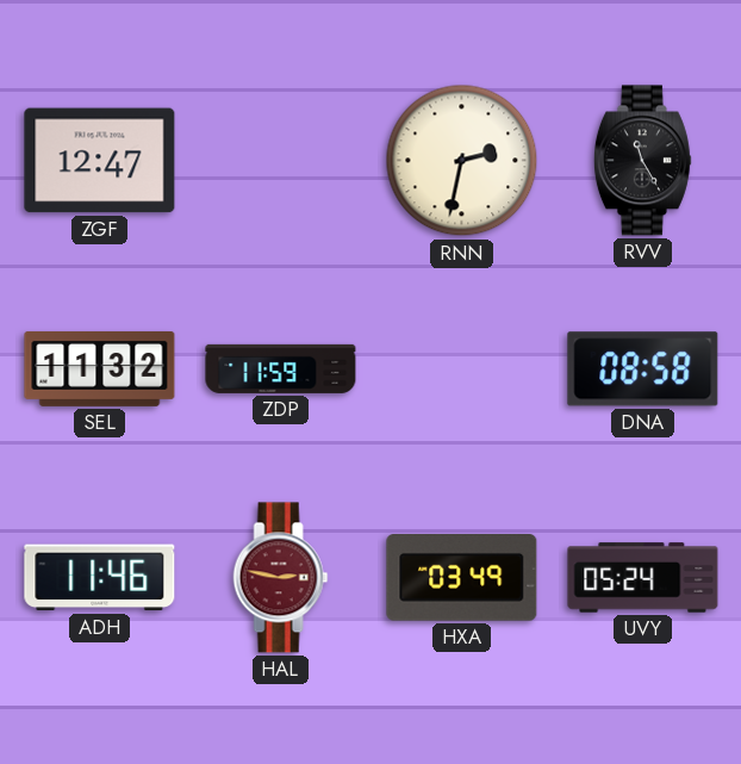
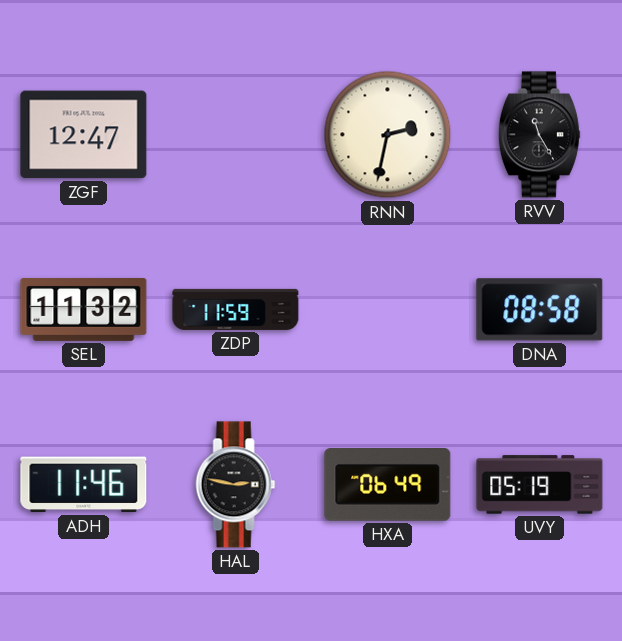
HAL dial: burgundy -> black
HXA: 03:49 -> 06:49
UVY: 05:24 -> 05:19
